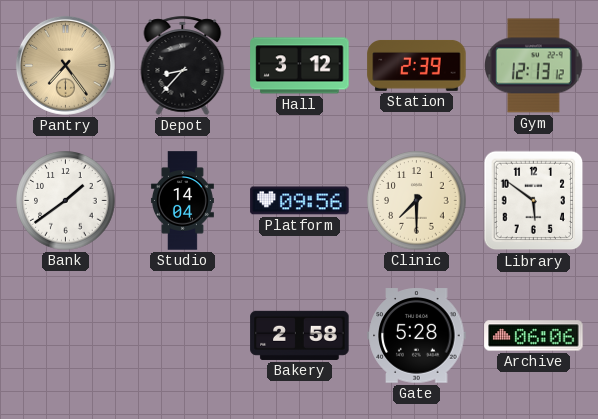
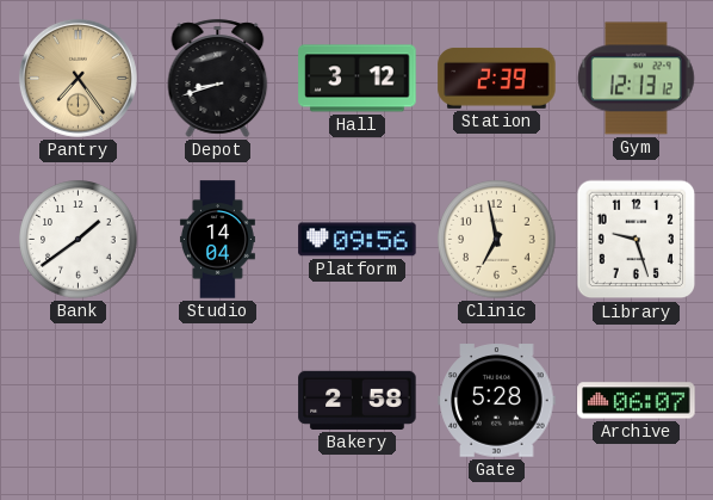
Depot: 8:37 -> 8:42
Clinic: 7:30 -> 6:58
Library: 5:51 -> 9:27
Archive: 06:06 -> 06:07
